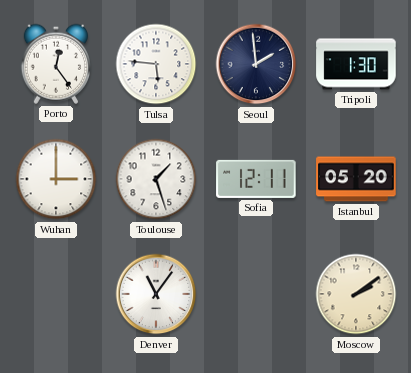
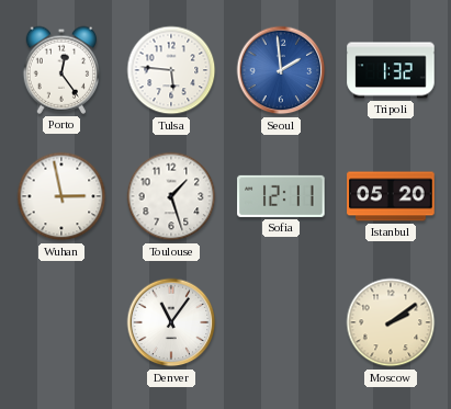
Seoul dial: navy -> blue
Tripoli: 1:30 -> 1:32
Wuhan: 3:00 -> 2:58
